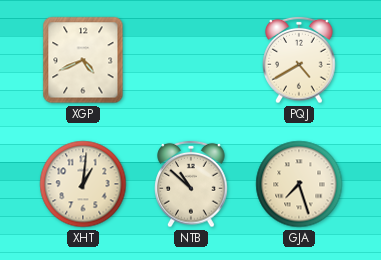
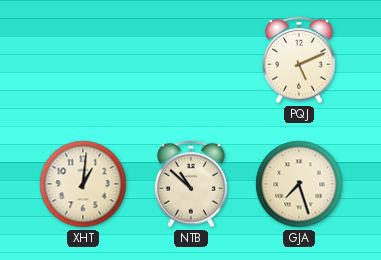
XGP: 4:41 -> none
PQJ: 4:40 -> 5:11
